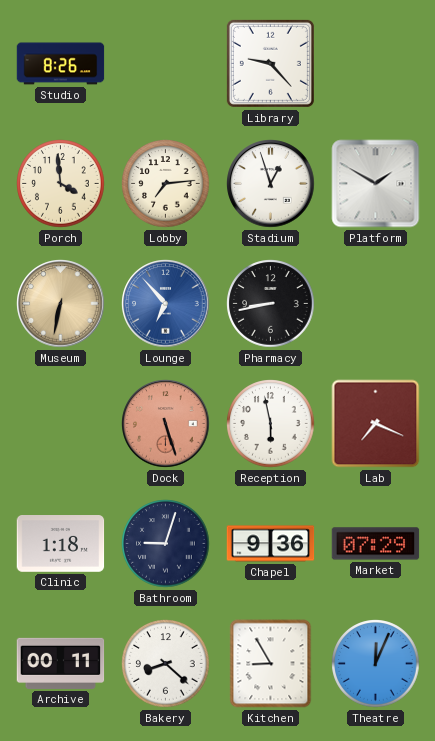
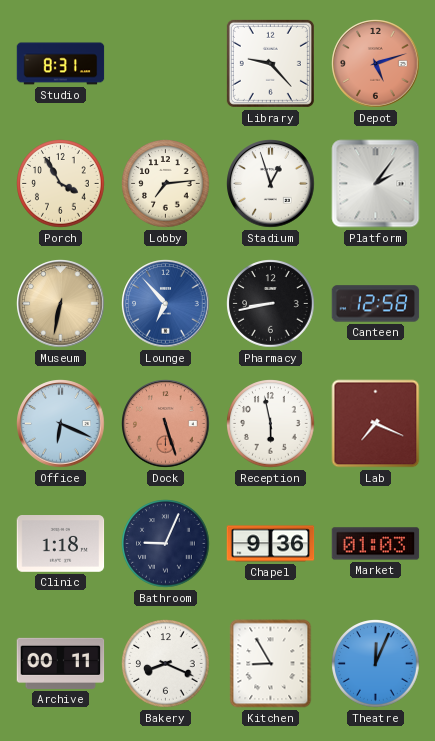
Studio: 8:26 -> 8:31
Depot: none -> 5:12
Porch: 3:59 -> 3:55
Platform: 1:50 -> 2:06
Canteen: none -> 12:58
Office: none -> 6:19
Bathroom: 9:03 -> 9:04
Market: 07:29 -> 01:03
Bakery: 8:22 -> 8:19
